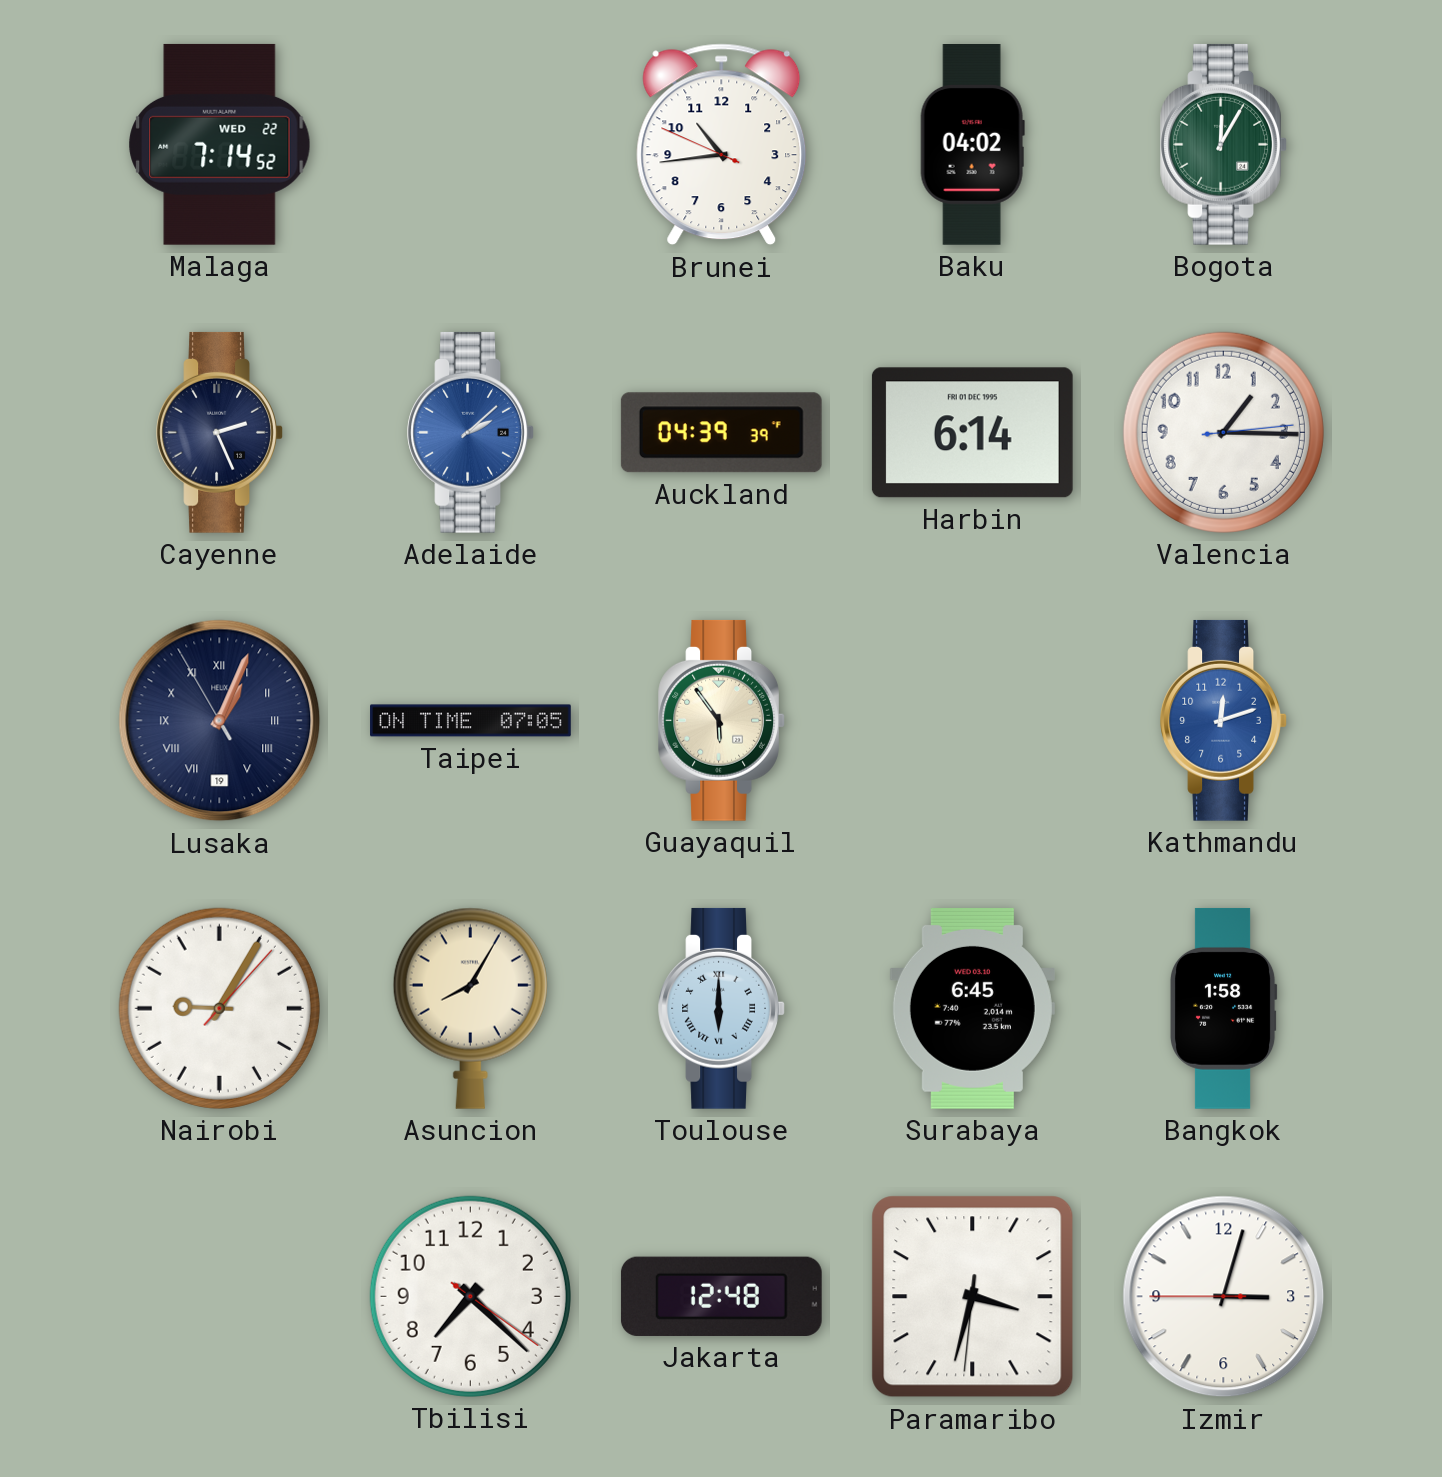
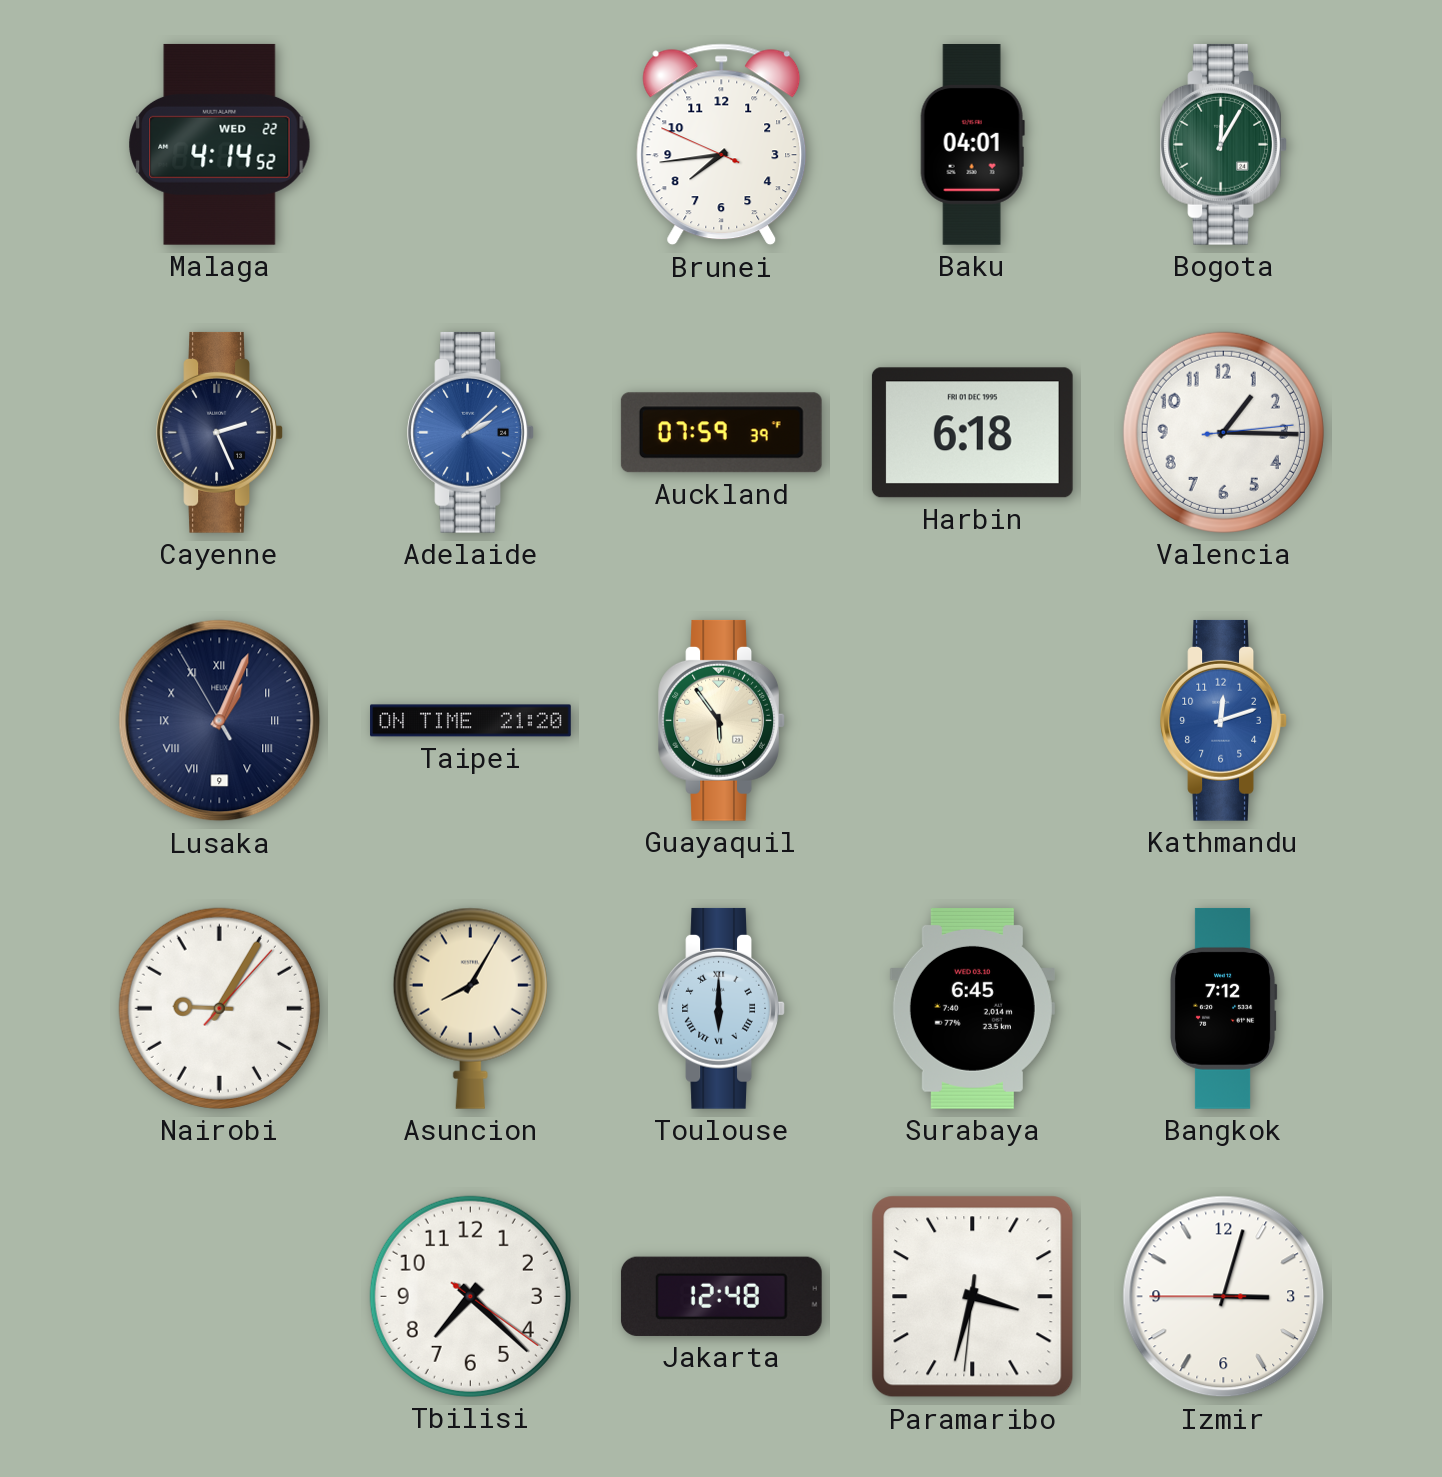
Malaga: 7:14 -> 4:14
Brunei: 10:43 -> 7:43
Baku: 04:02 -> 04:01
Auckland: 04:39 -> 07:59
Harbin: 6:14 -> 6:18
Lusaka date: 19 -> 9
Taipei: 07:05 -> 21:20
Bangkok: 1:58 -> 7:12
